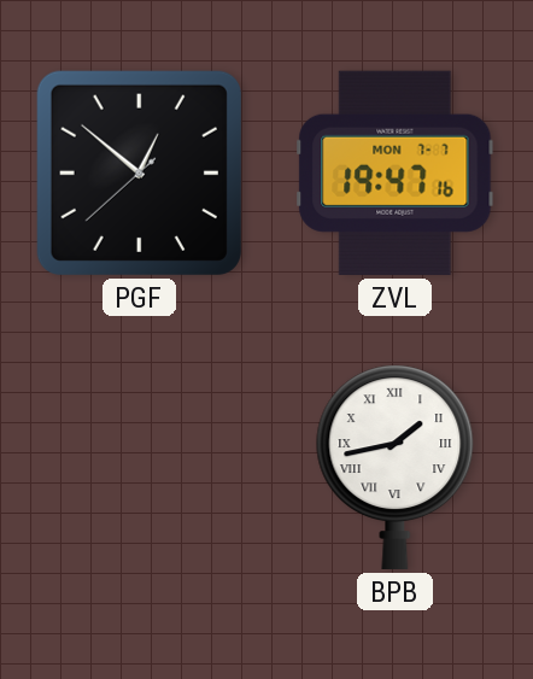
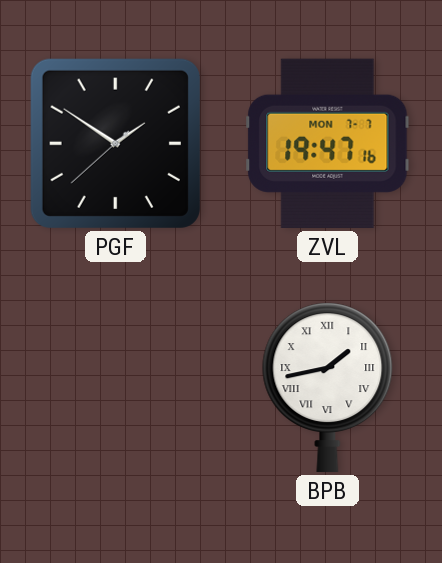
PGF: 12:51 -> 1:50
